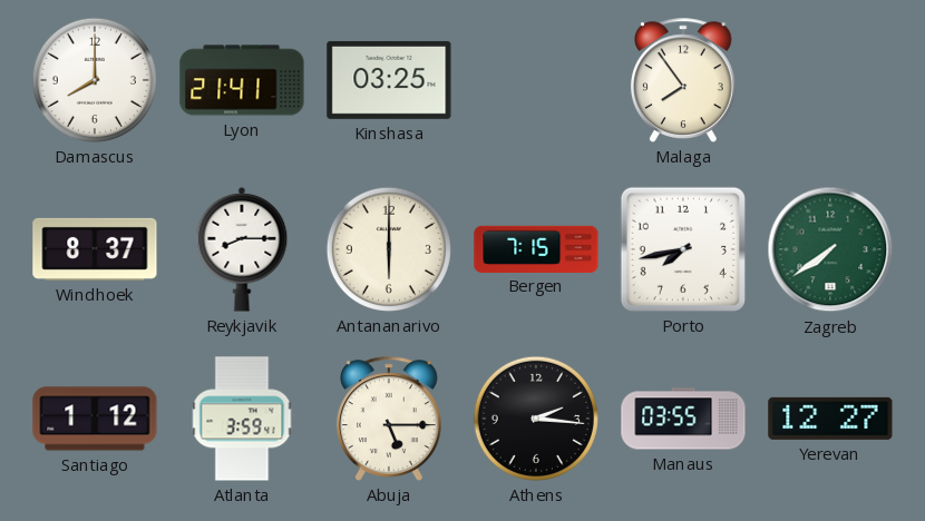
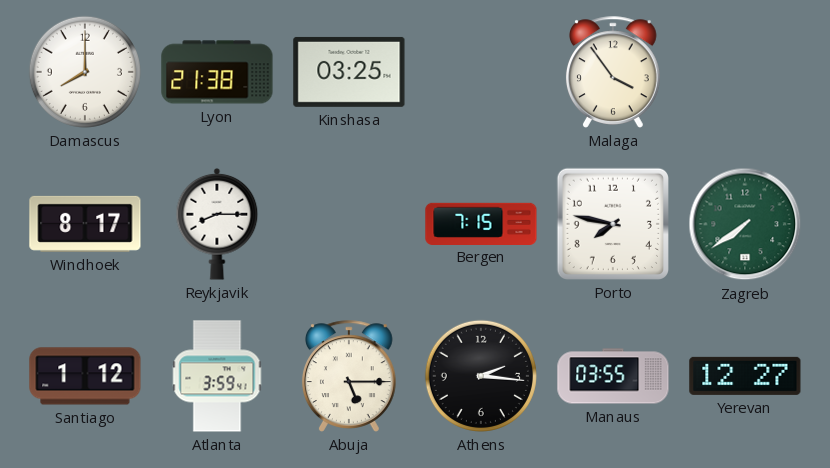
Lyon: 21:41 -> 21:38
Malaga: 7:54 -> 3:54
Windhoek: 8:37 -> 8:17
Antananarivo: 6:00 -> none
Porto: 7:43 -> 7:47
